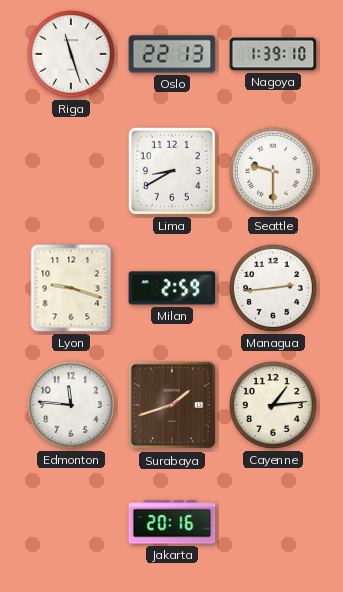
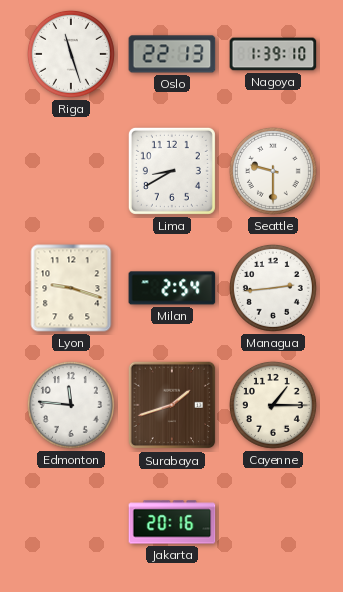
Milan: 2:59 -> 2:54
Cayenne: 1:14 -> 1:15
